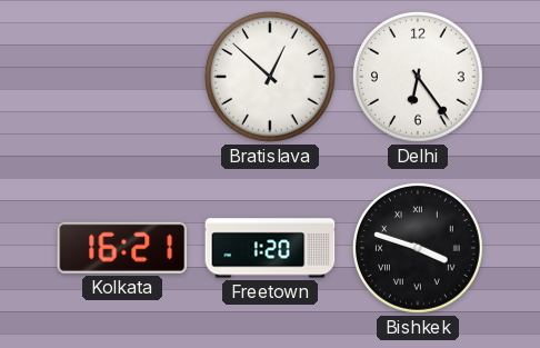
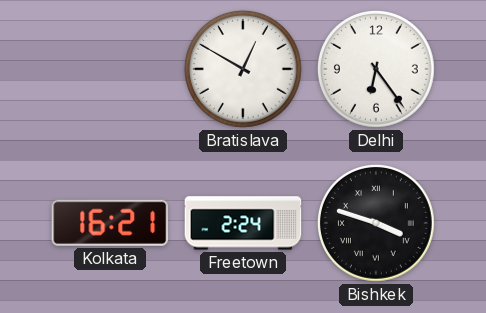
Bratislava: 12:52 -> 12:50
Freetown: 1:20 -> 2:24
